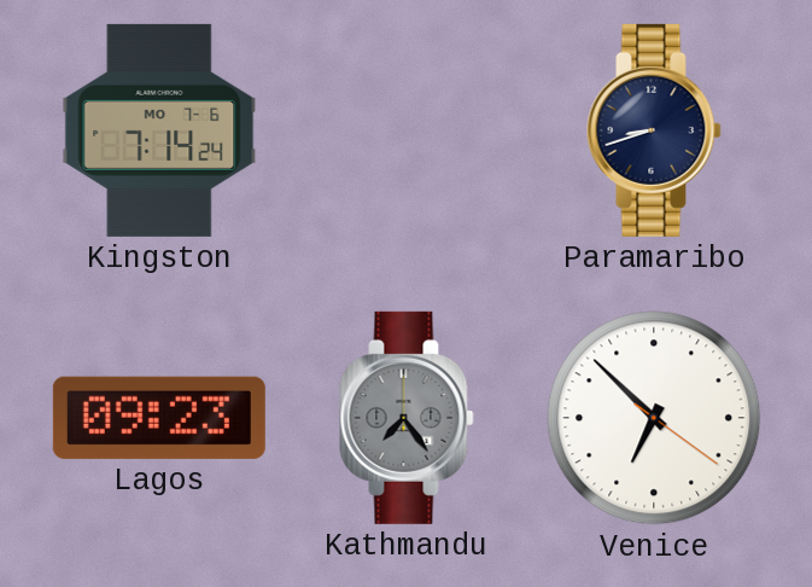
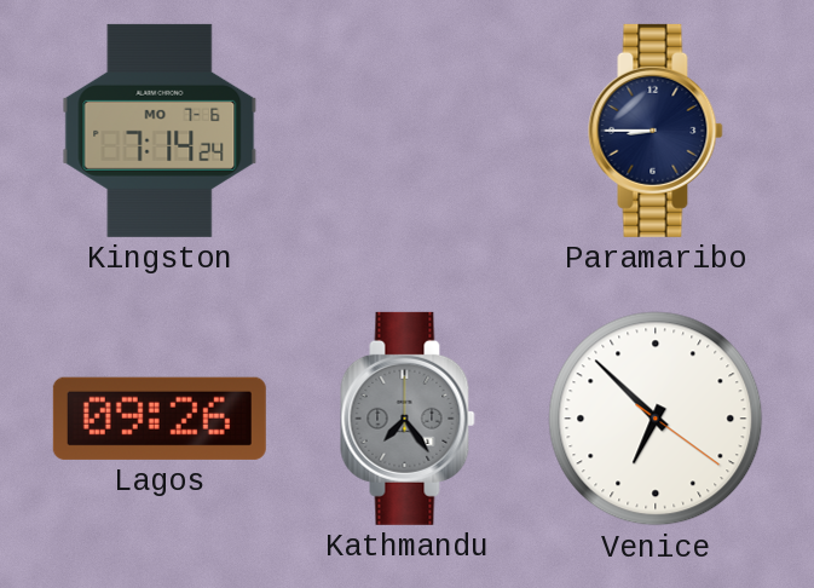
Paramaribo: 8:42 -> 8:45
Lagos: 09:23 -> 09:26
